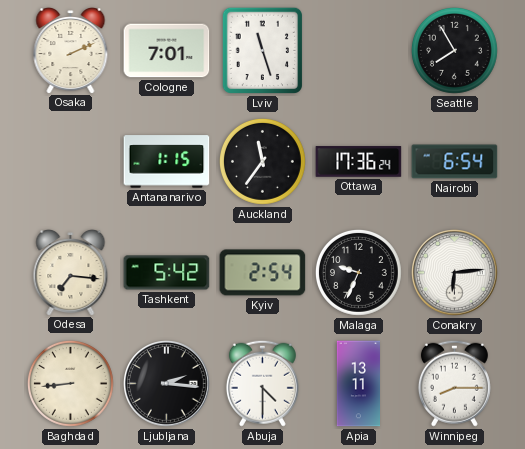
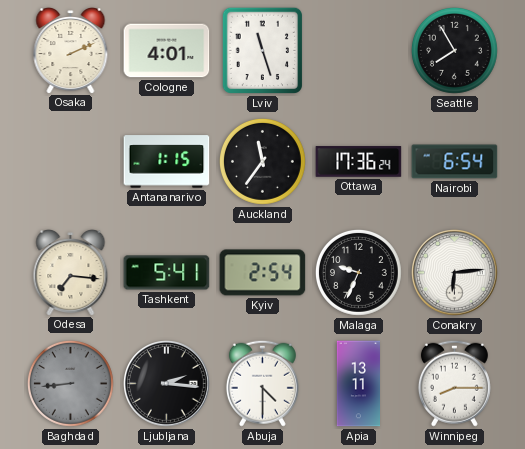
Cologne: 7:01 -> 4:01
Tashkent: 5:42 -> 5:41
Baghdad dial: cream -> grey
